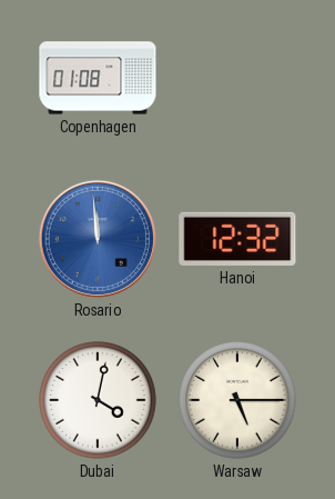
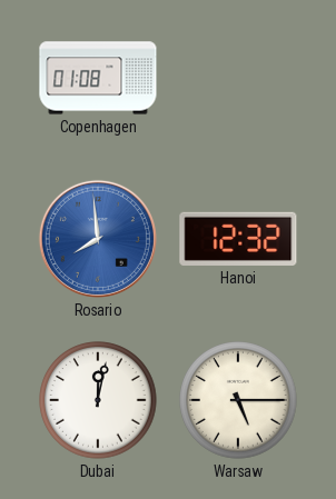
Rosario: 11:59 -> 7:59
Dubai: 4:02 -> 12:02
